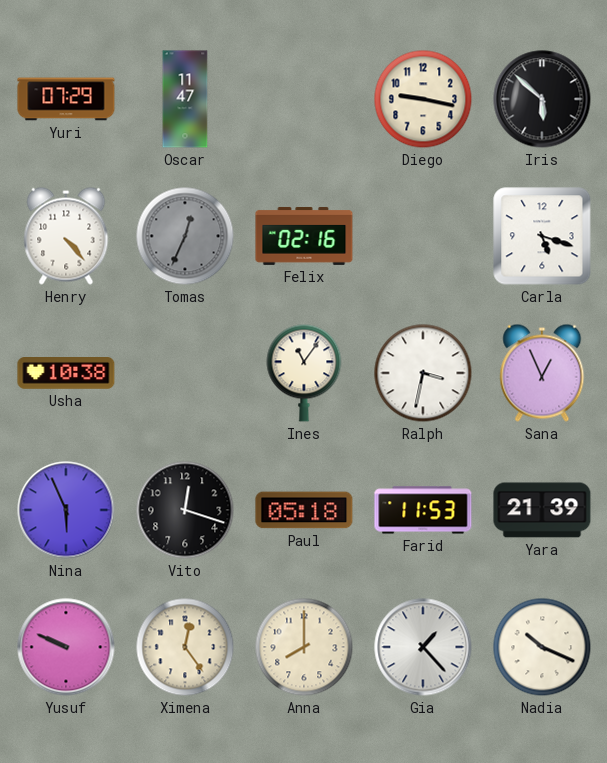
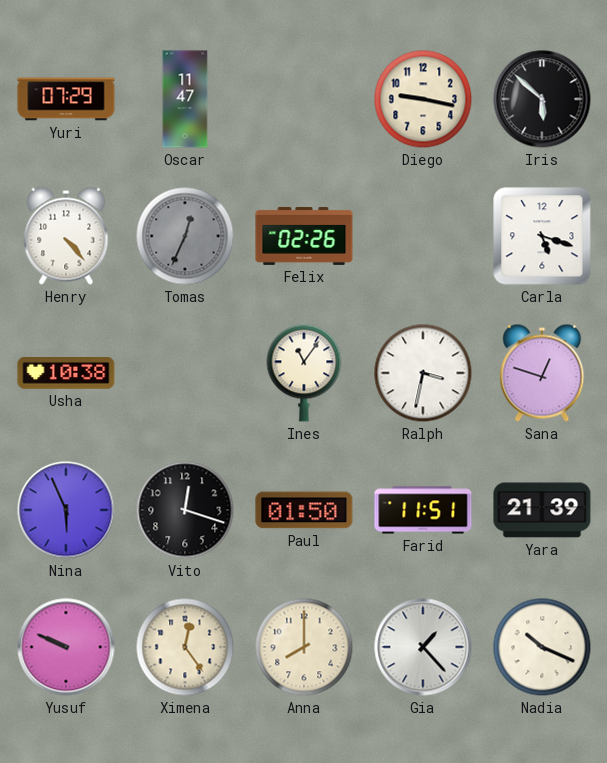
Felix: 02:16 -> 02:26
Sana: 12:56 -> 12:48
Paul: 05:18 -> 01:50
Farid: 11:53 -> 11:51
